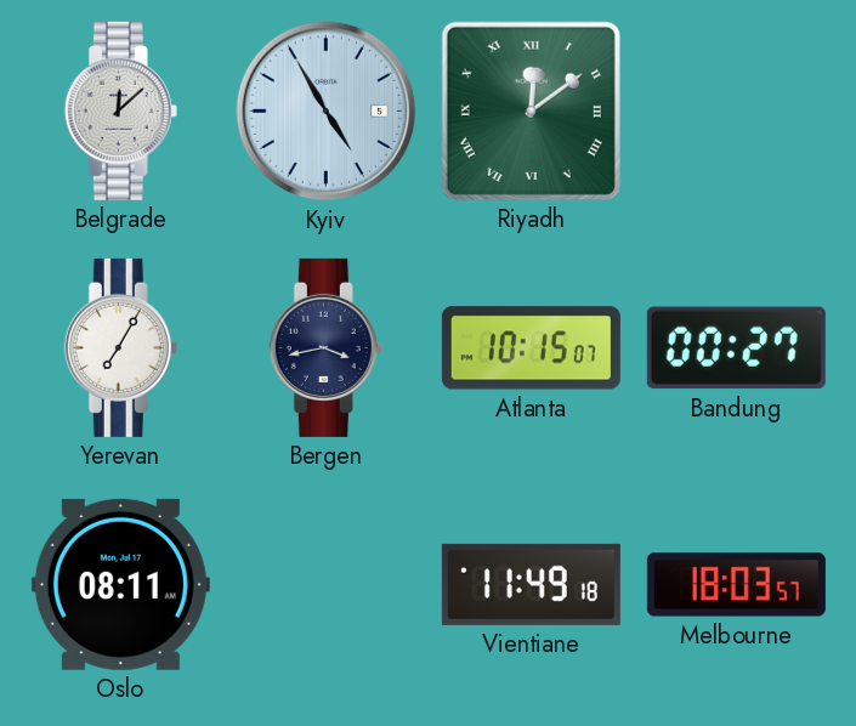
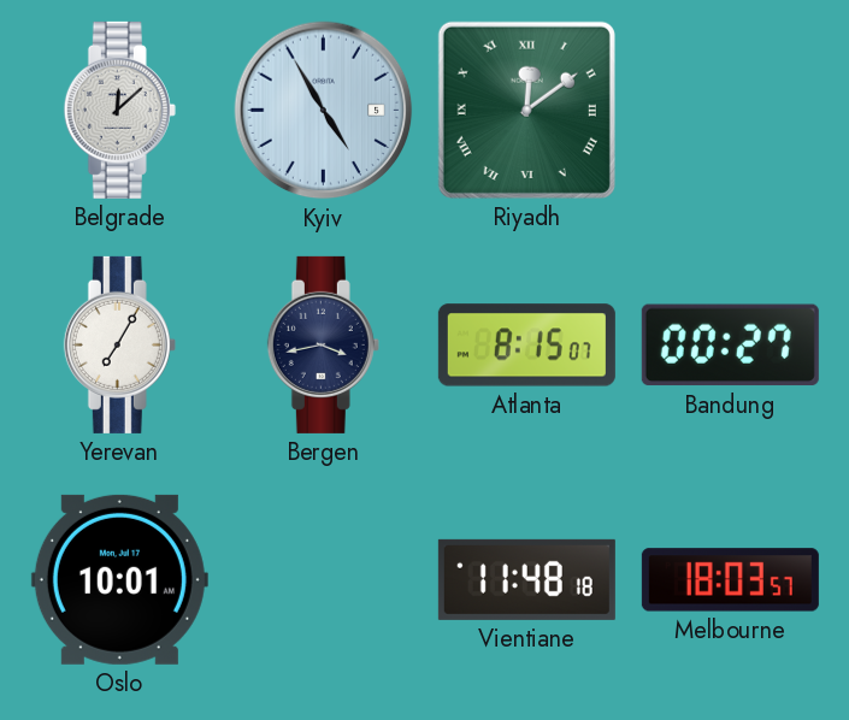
Atlanta: 10:15 -> 8:15
Oslo: 08:11 -> 10:01
Vientiane: 11:49 -> 11:48
